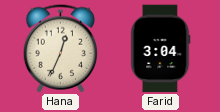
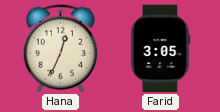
Farid: 3:04 -> 3:05
